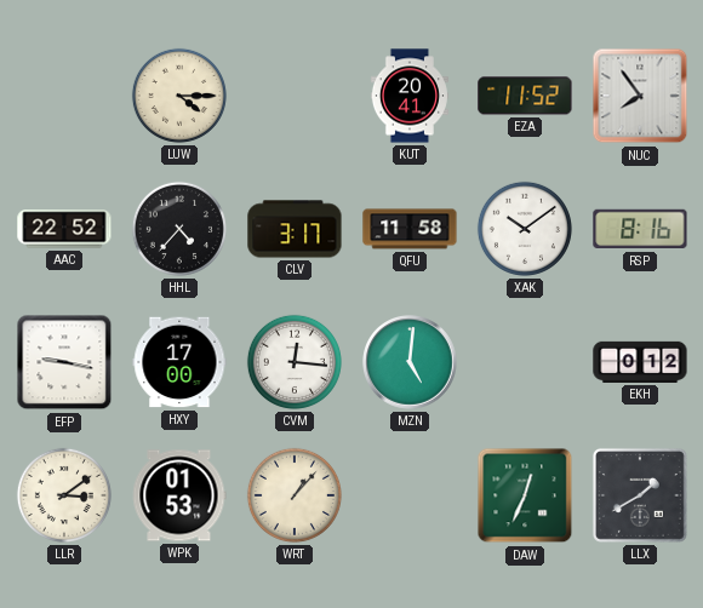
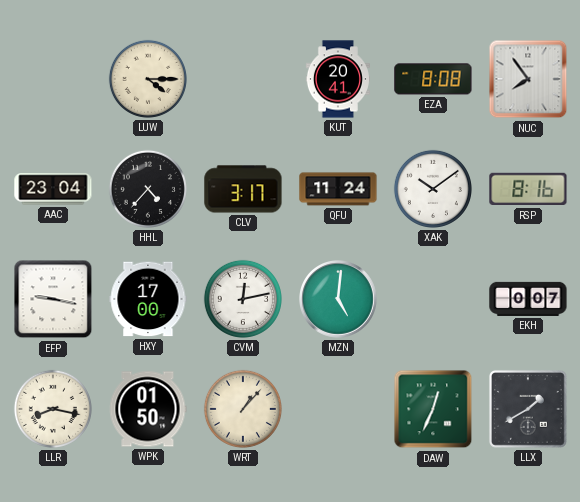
EZA: 11:52 -> 8:08
AAC: 22:52 -> 23:04
QFU: 11:58 -> 11:24
CVM: 12:16 -> 12:13
EKH: 0:12 -> 0:07
LLR: 3:09 -> 8:17
WPK: 01:53 -> 01:50
